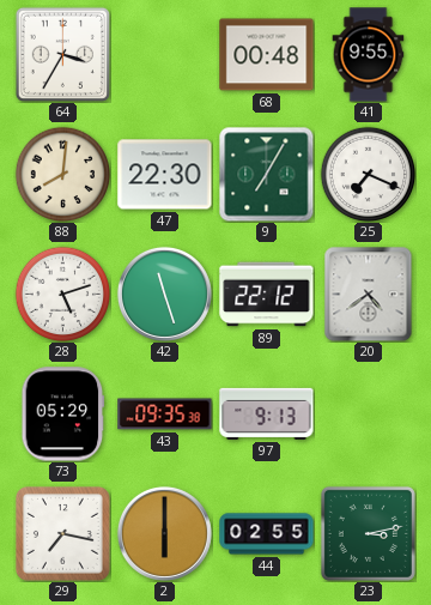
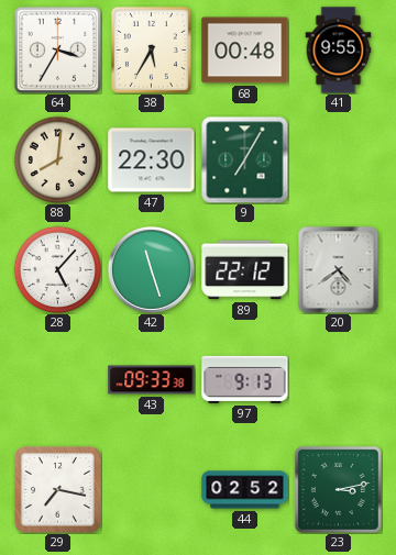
38: none -> 5:35
25: 7:19 -> none
28: 5:12 -> 5:07
73: 05:29 -> none
43: 09:35 -> 09:33
2: 6:00 -> none
44: 02:55 -> 02:52
